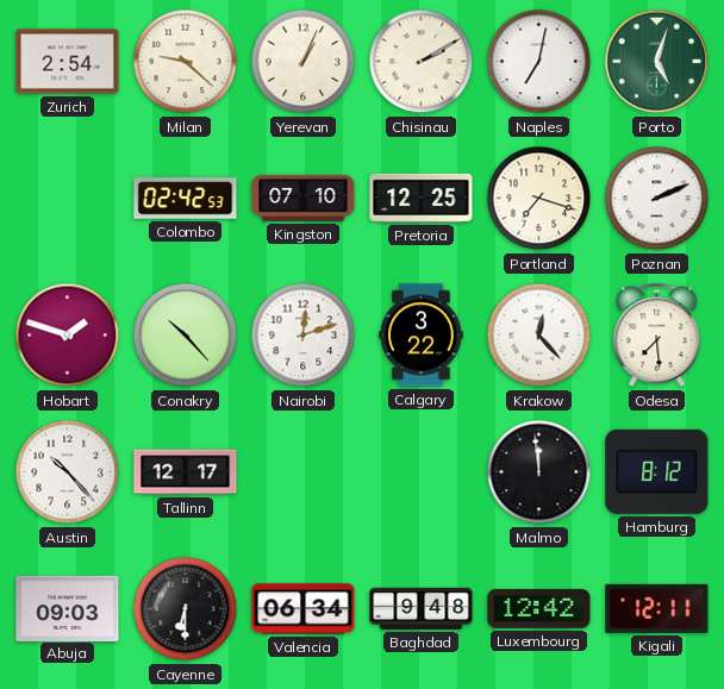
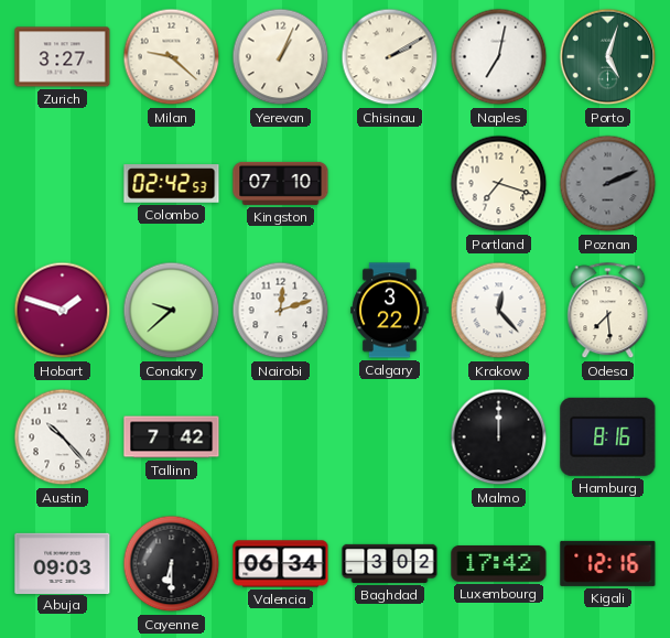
Zurich: 2:54 -> 3:27
Pretoria: 12:25 -> none
Poznan dial: white -> grey
Conakry: 10:23 -> 9:38
Tallinn: 12:17 -> 7:42
Malmo: 11:59 -> 12:00
Hamburg: 8:12 -> 8:16
Baghdad: 9:48 -> 3:02
Luxembourg: 12:42 -> 17:42
Kigali: 12:11 -> 12:16
